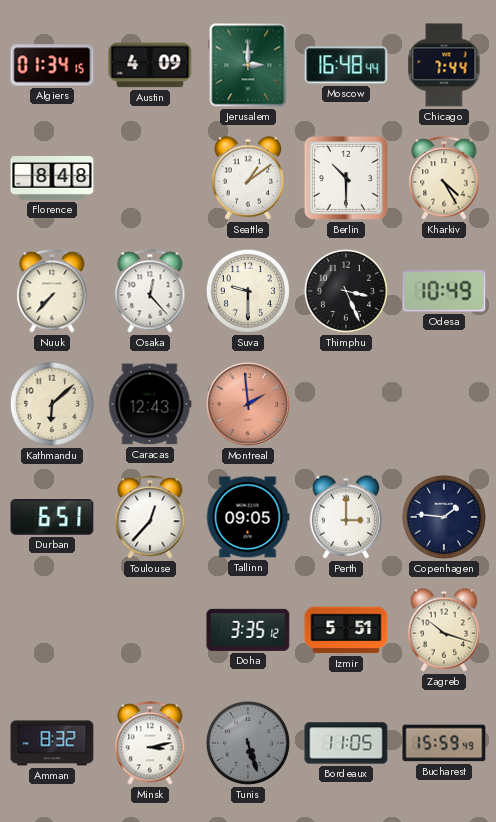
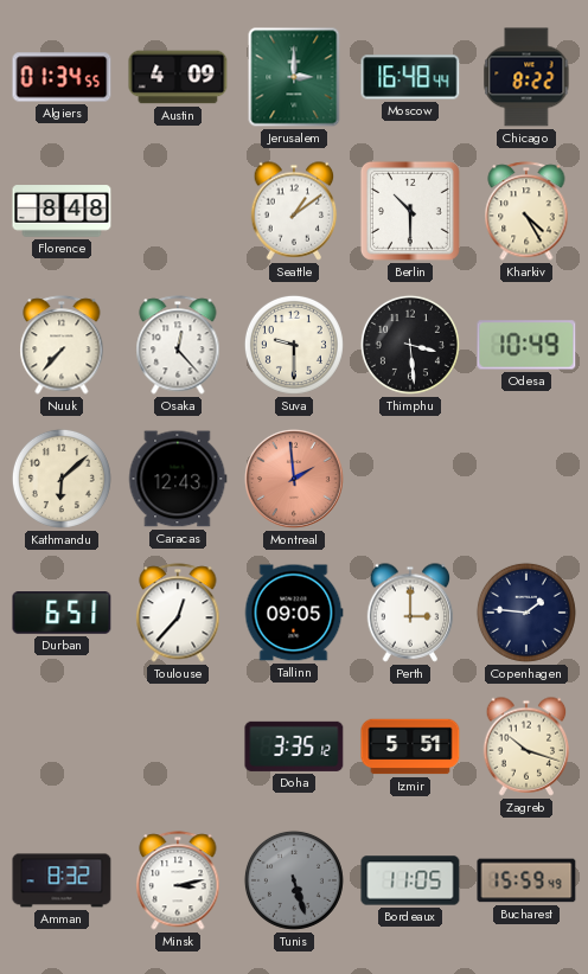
Algiers: 01:34:15 -> 01:34:55
Chicago: 7:44 -> 8:22
Thimphu: 3:26 -> 3:29
